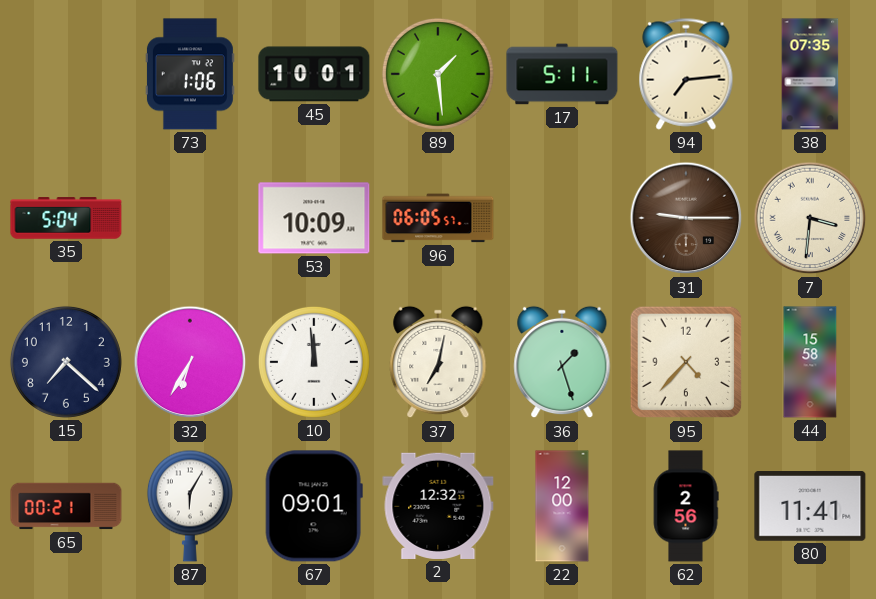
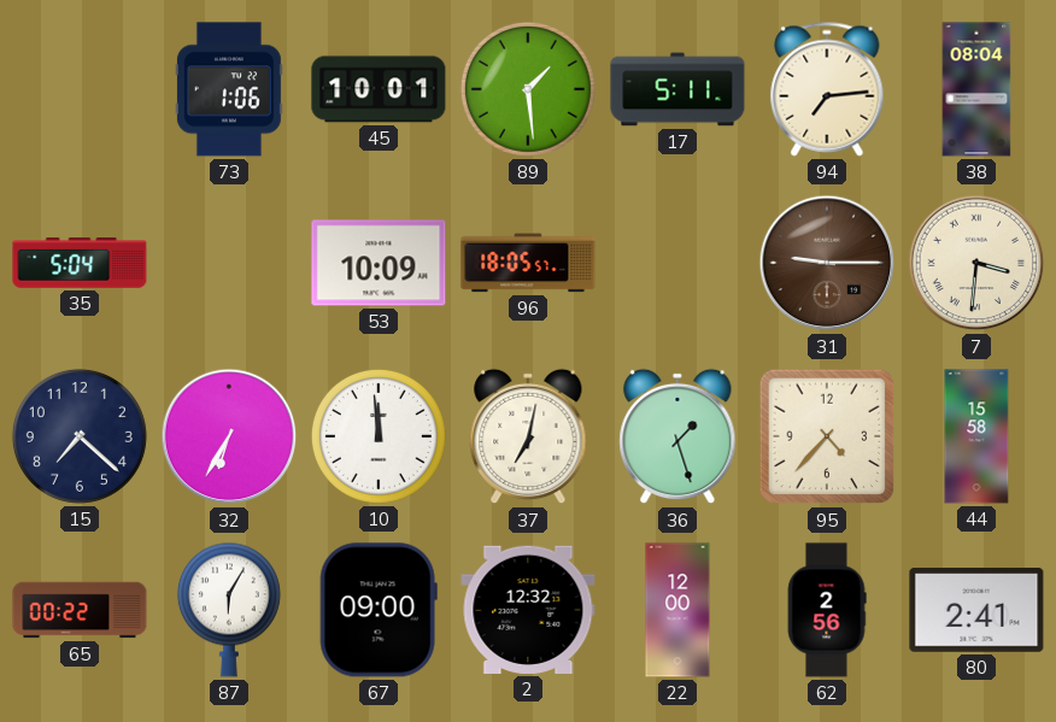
38: 07:35 -> 08:04
96: 06:05 -> 18:05
65: 00:21 -> 00:22
67: 09:01 -> 09:00
80: 11:41 -> 2:41
